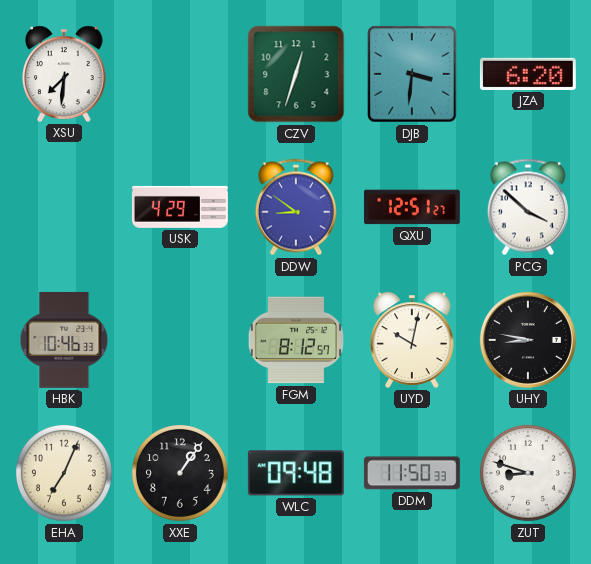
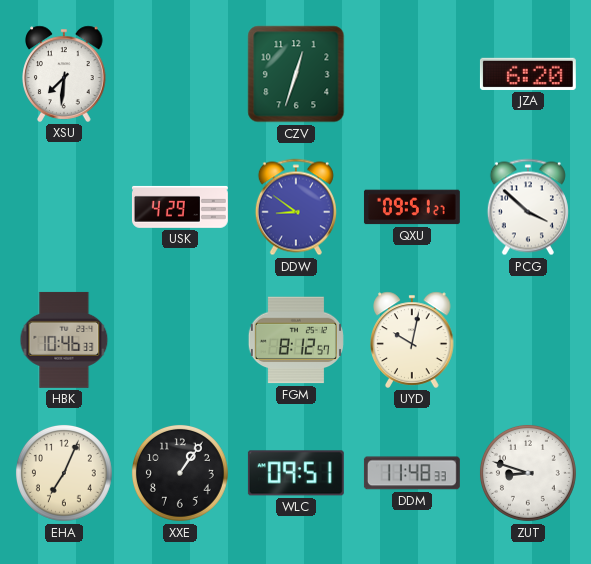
DJB: 3:31 -> none
QXU: 12:51 -> 09:51
UHY: 8:47 -> none
WLC: 09:48 -> 09:51
DDM: 11:50 -> 11:48
